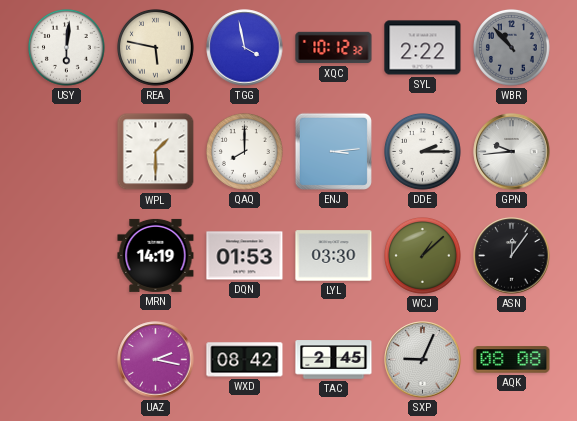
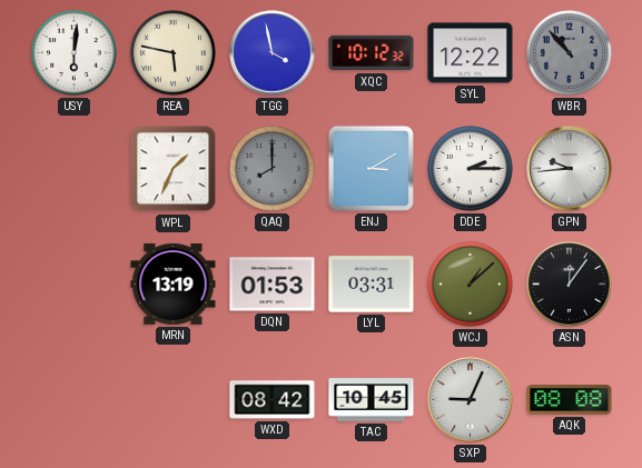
SYL: 2:22 -> 12:22
WPL: 1:30 -> 1:34
QAQ dial: white -> grey
ENJ: 3:14 -> 3:10
MRN: 14:19 -> 13:19
LYL: 03:30 -> 03:31
UAZ: 2:17 -> none
TAC: 2:45 -> 10:45
